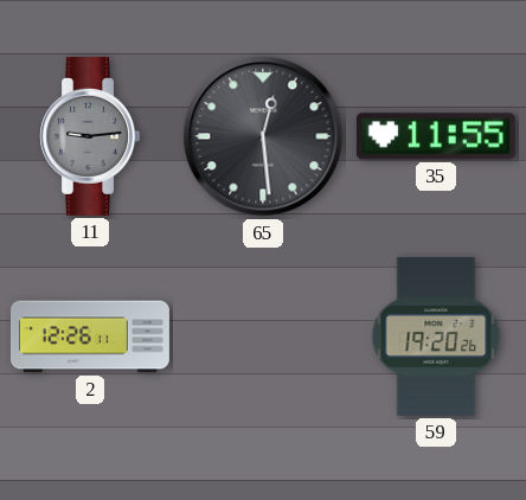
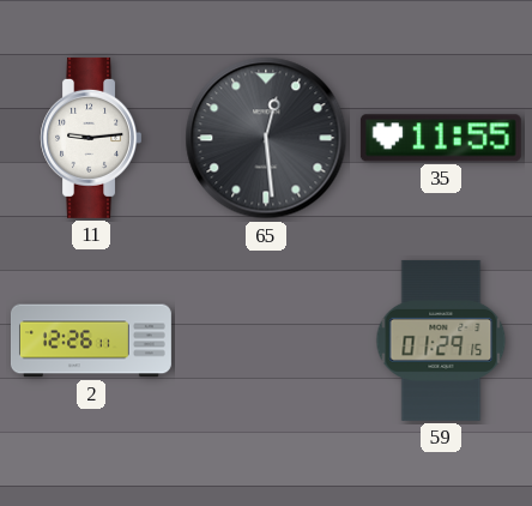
11 dial: grey -> white
59: 19:20 -> 01:29
